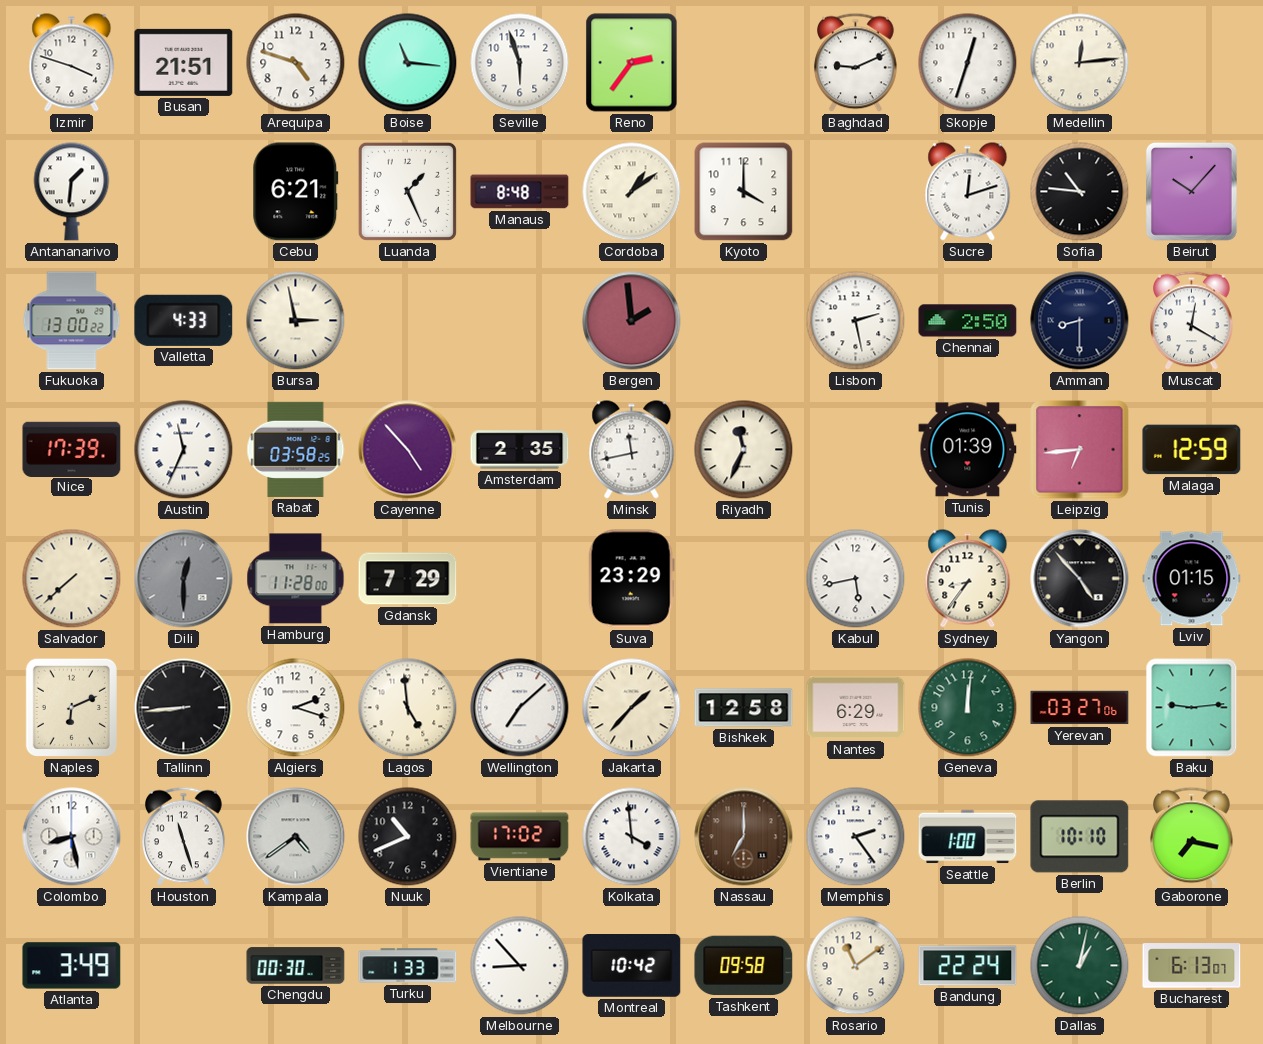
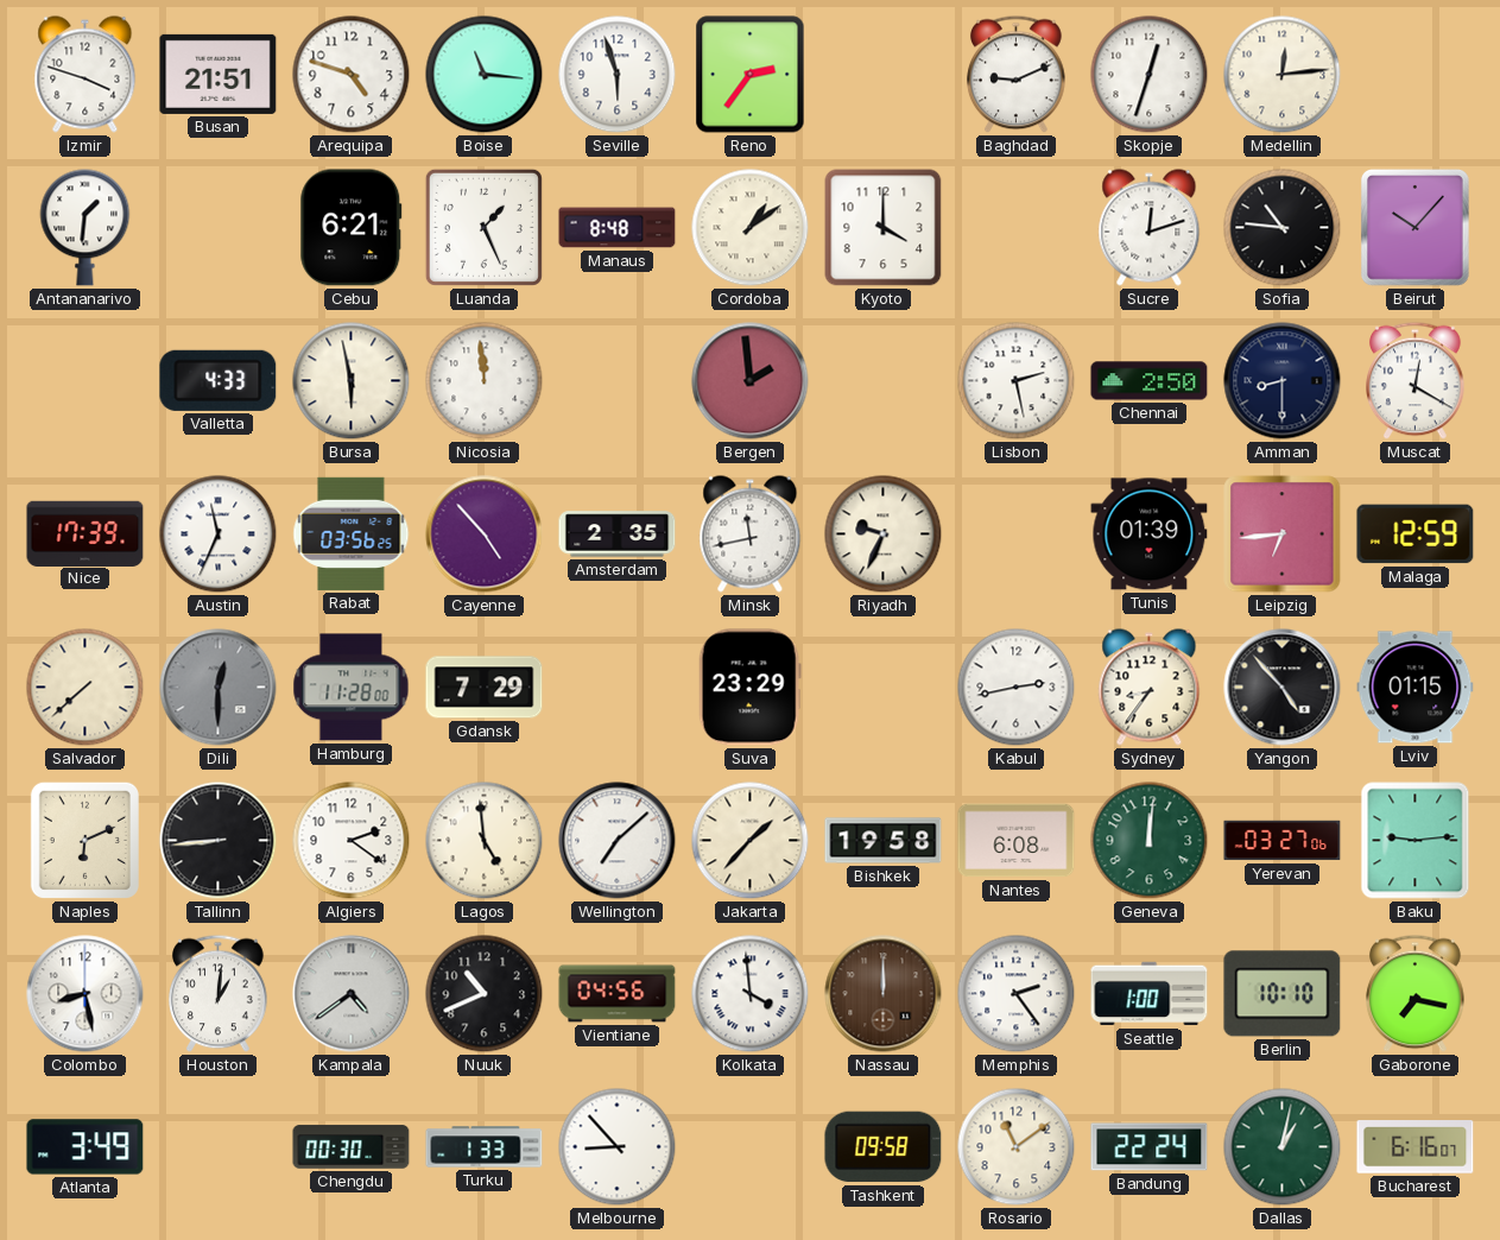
Fukuoka: 13:00 -> none
Bursa: 2:58 -> 5:58
Nicosia: none -> 11:59
Rabat: 03:58 -> 03:56
Riyadh: 11:34 -> 9:34
Kabul: 5:43 -> 2:43
Algiers: 2:18 -> 2:21
Bishkek: 12:58 -> 19:58
Nantes: 6:29 -> 6:08
Houston: 11:27 -> 1:01
Vientiane: 17:02 -> 04:56
Nassau: 7:00 -> 12:00
Montreal: 10:42 -> none
Bucharest: 6:13 -> 6:16
